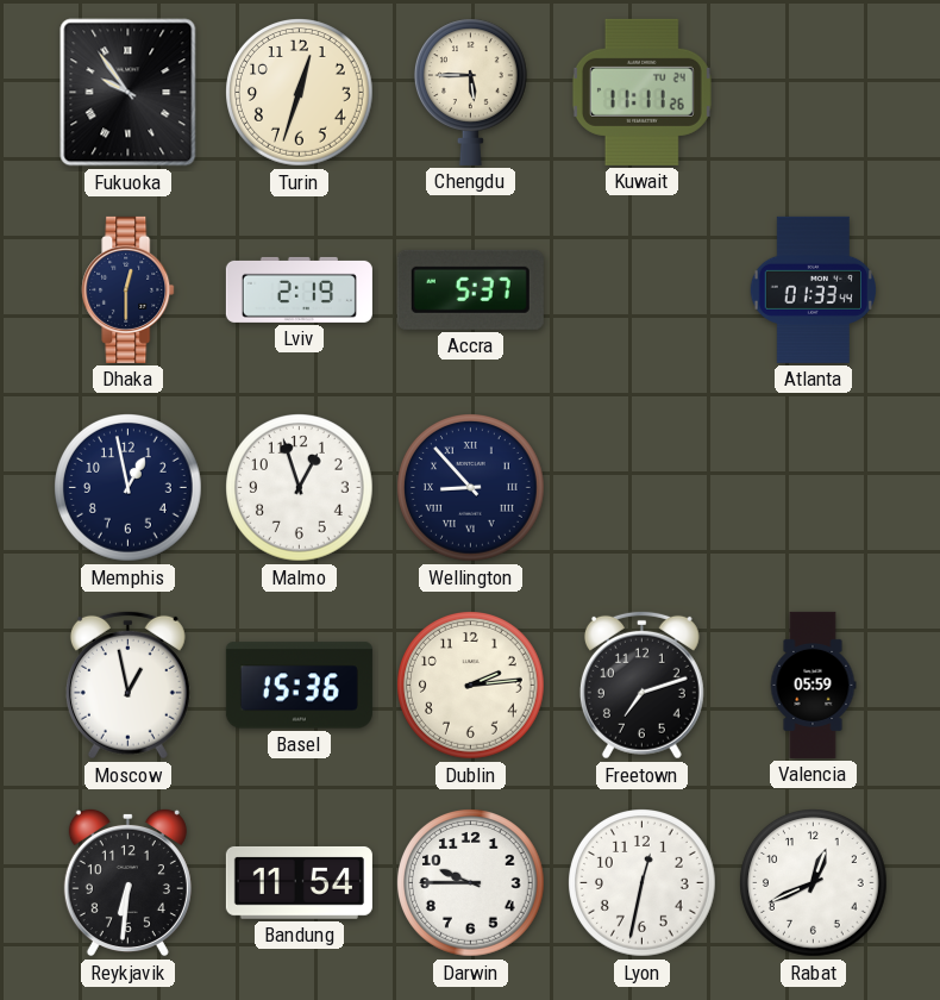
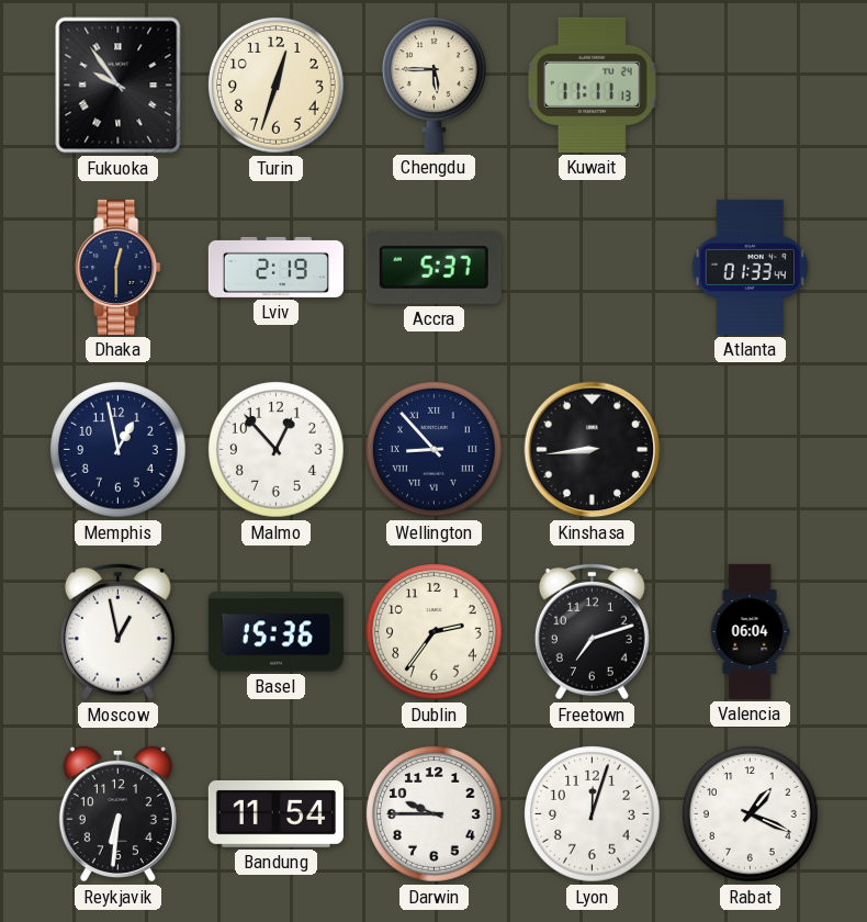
Kuwait: 11:11:26 -> 11:11:13
Malmo: 12:57 -> 12:53
Kinshasa: none -> 8:44
Dublin: 2:14 -> 2:36
Valencia: 05:59 -> 06:04
Lyon: 12:32 -> 12:03
Rabat: 12:41 -> 1:19
